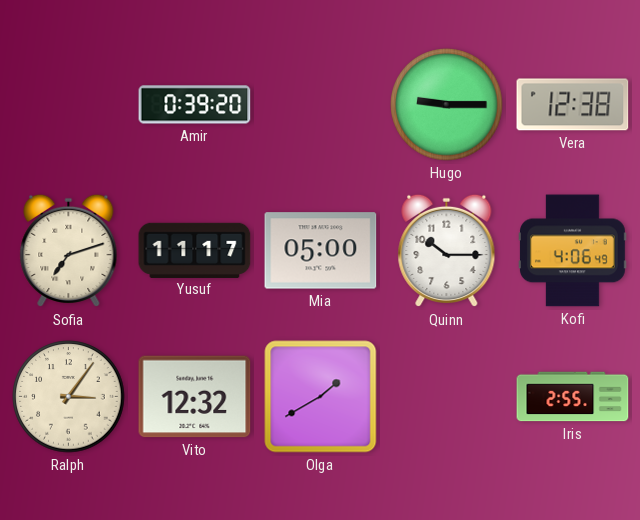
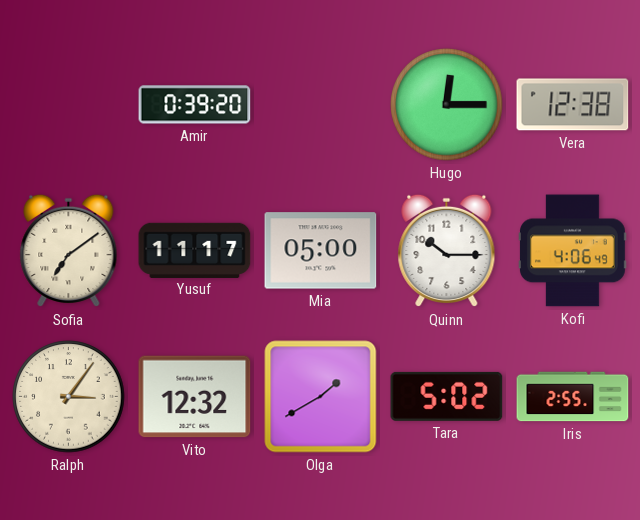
Hugo: 9:15 -> 12:15
Sofia: 7:12 -> 7:09
Tara: none -> 5:02
